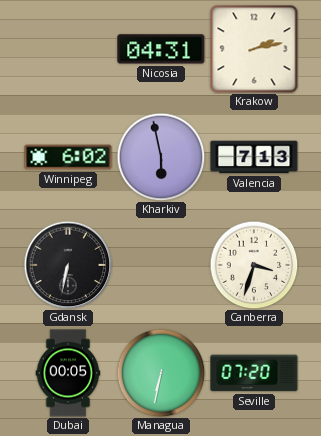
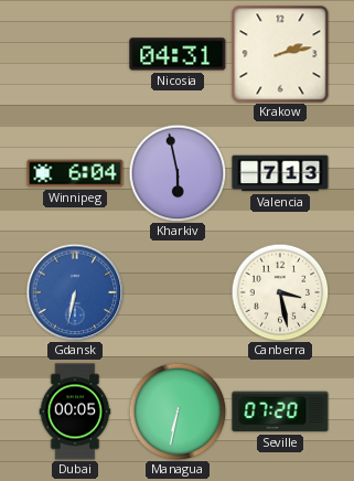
Winnipeg: 6:02 -> 6:04
Gdansk dial: black -> blue
Canberra: 3:33 -> 3:28
